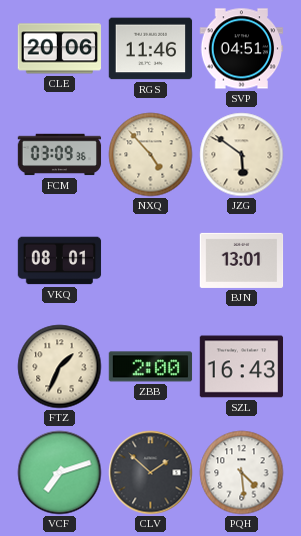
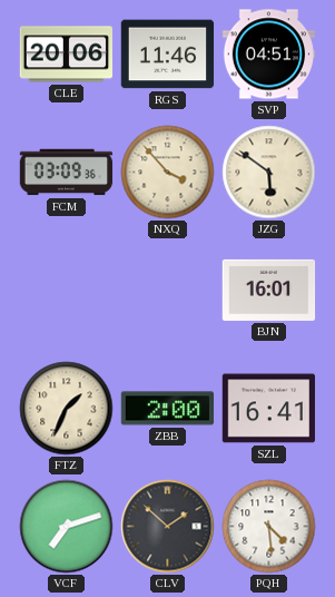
NXQ: 4:53 -> 3:53
VKQ: 08:01 -> none
BJN: 13:01 -> 16:01
SZL: 16:43 -> 16:41
